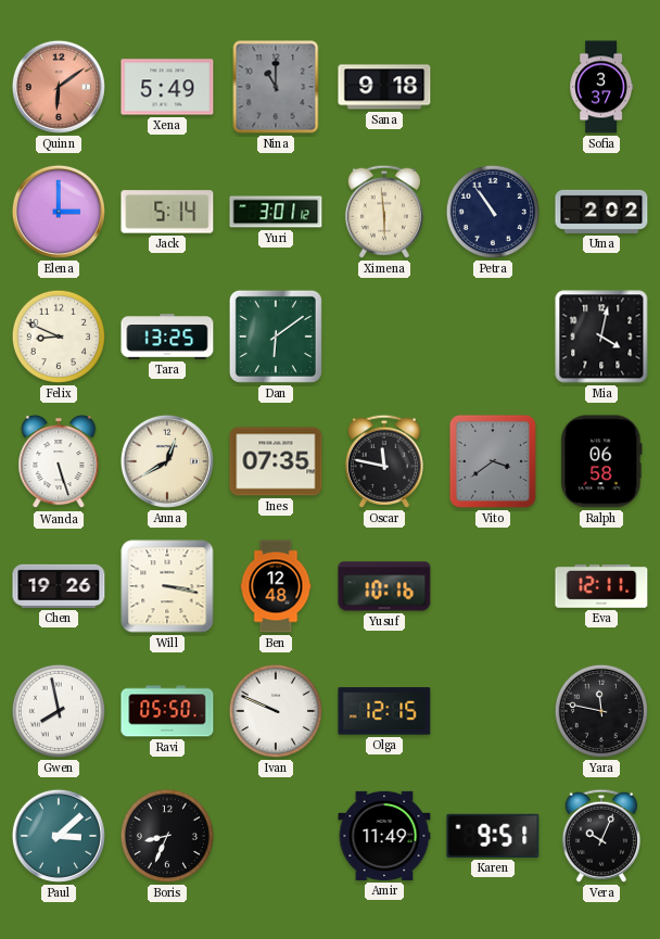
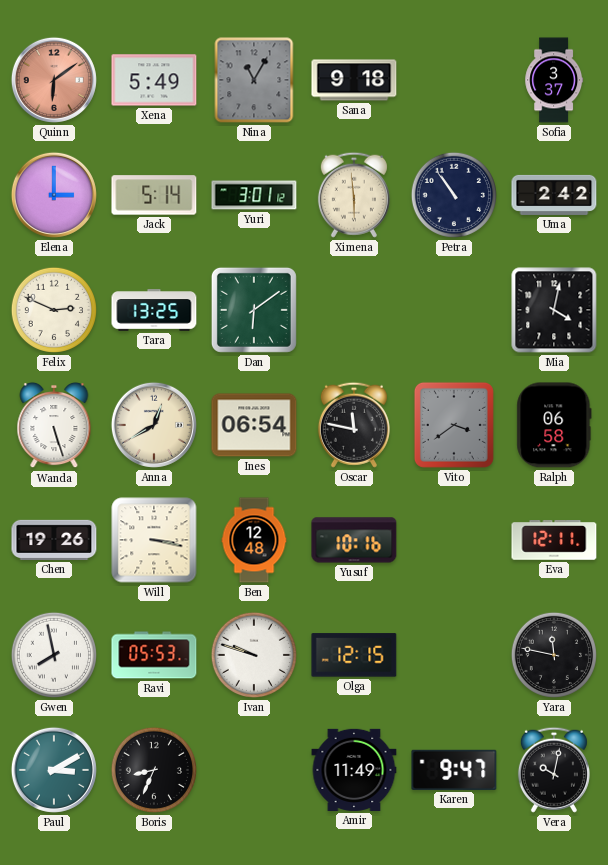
Nina: 11:00 -> 11:05
Uma: 2:02 -> 2:42
Felix: 8:49 -> 2:49
Ines: 07:35 -> 06:54
Ravi: 05:50 -> 05:53
Ivan: 9:49 -> 9:48
Paul: 3:08 -> 3:10
Karen: 9:51 -> 9:47
Vera: 10:04 -> 10:02
